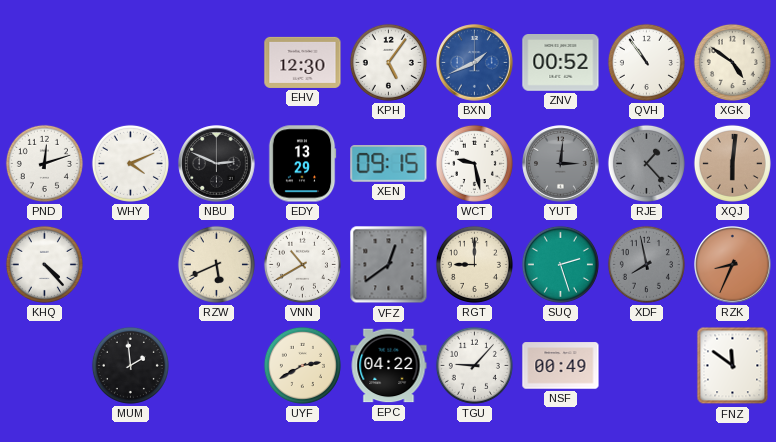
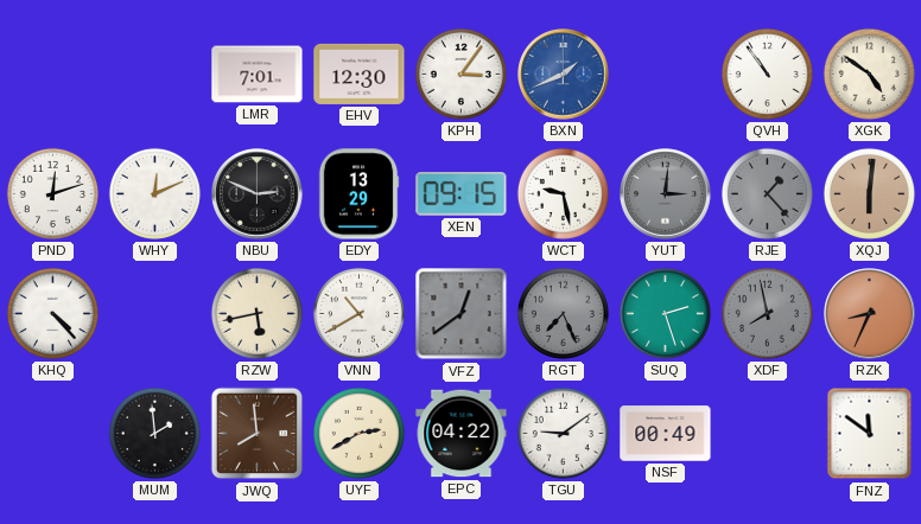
LMR: none -> 7:01
KPH: 5:06 -> 3:06
ZNV: 00:52 -> none
WHY: 4:11 -> 12:11
RZW: 5:41 -> 5:43
RGT: 9:00 -> 7:26
RGT dial: cream -> grey
JWQ: none -> 7:59
TGU: 9:07 -> 9:09
